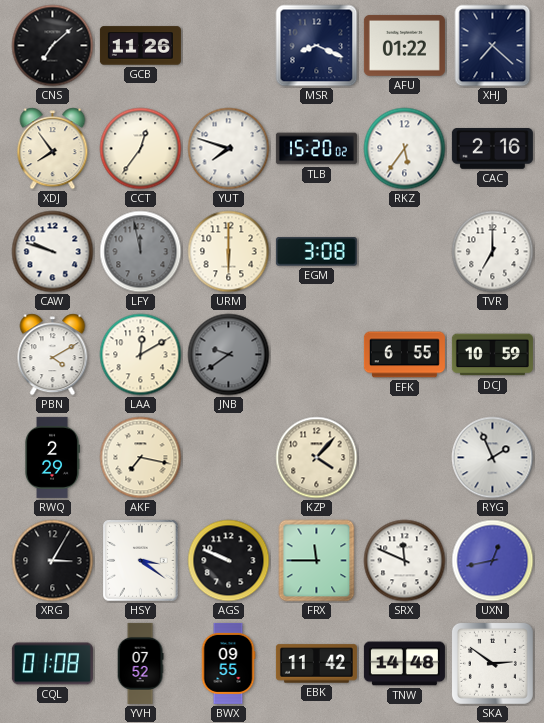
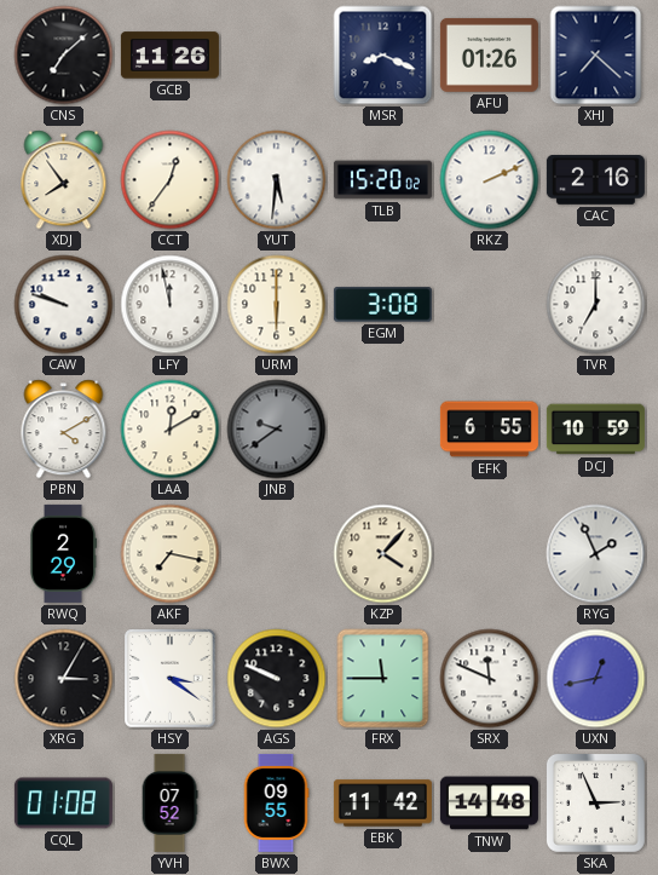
AFU: 01:22 -> 01:26
YUT: 7:48 -> 5:31
RKZ: 5:36 -> 2:11
LFY dial: grey -> white
SKA: 2:51 -> 2:56
